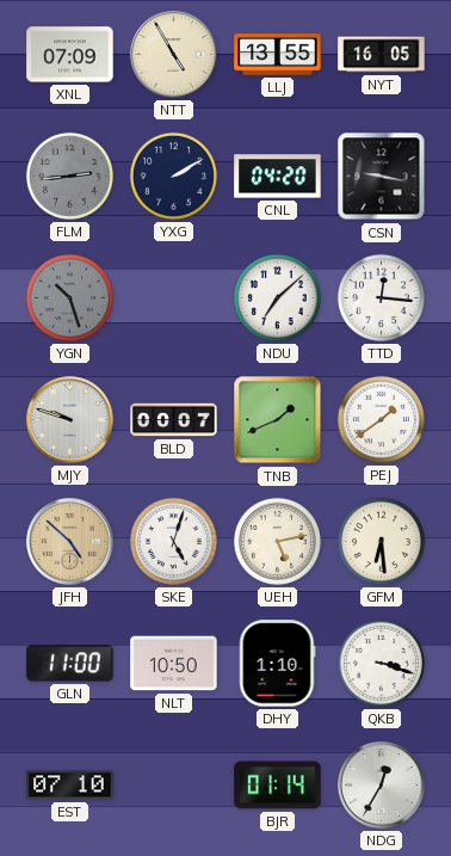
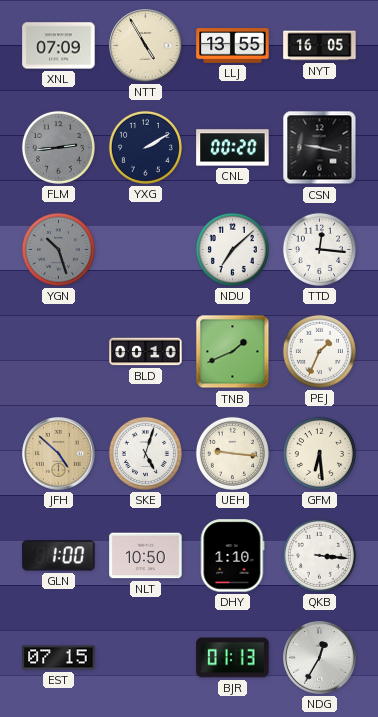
CNL: 04:20 -> 00:20
MJY: 9:48 -> none
BLD: 00:07 -> 00:10
PEJ: 1:39 -> 1:34
UEH: 5:13 -> 9:16
GLN: 11:00 -> 1:00
QKB: 3:18 -> 3:16
EST: 07:10 -> 07:15
BJR: 01:14 -> 01:13
